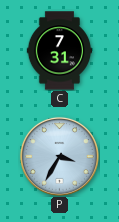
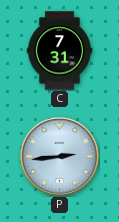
P: 3:35 -> 2:44
